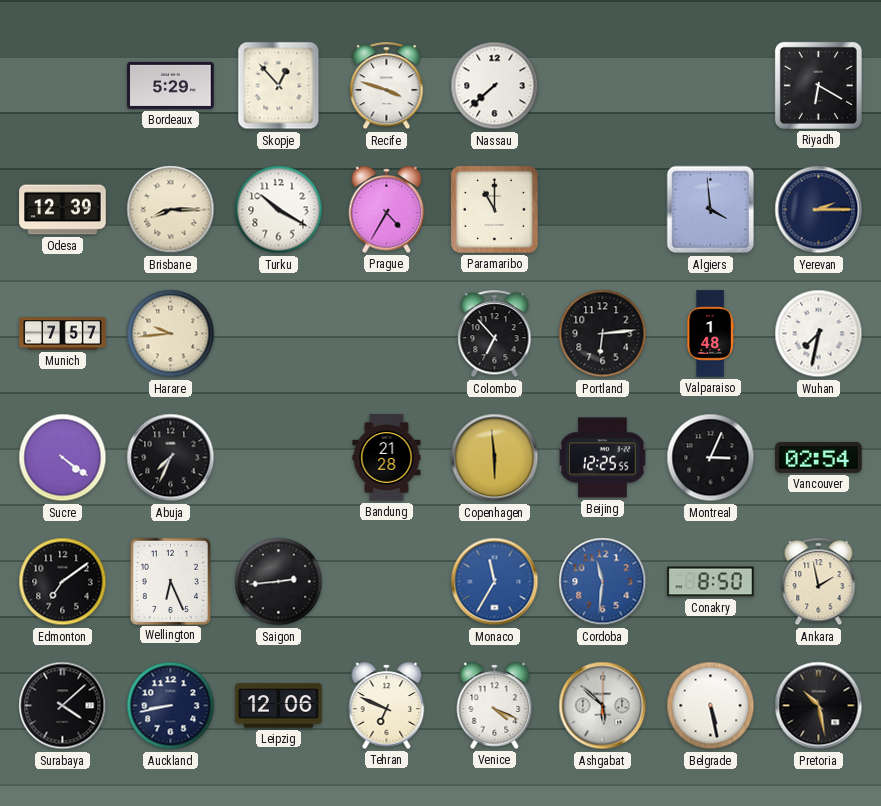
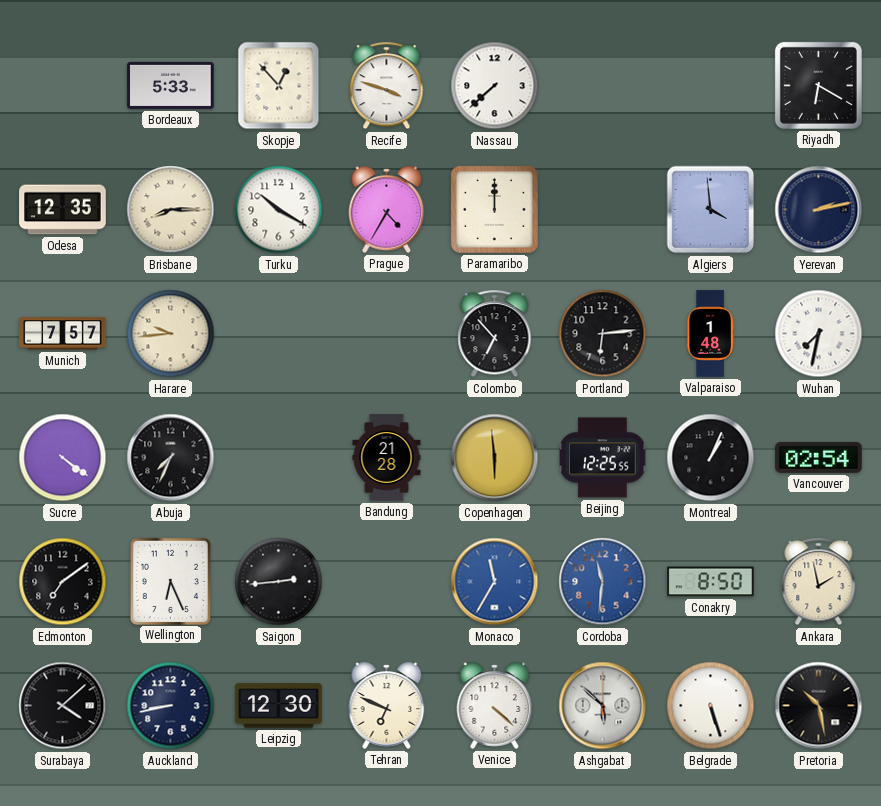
Bordeaux: 5:29 -> 5:33
Odesa: 12:39 -> 12:35
Paramaribo: 11:00 -> 12:00
Yerevan: 2:15 -> 2:13
Montreal: 3:04 -> 1:04
Leipzig: 12:06 -> 12:30
Venice: 4:19 -> 4:22
Belgrade: 5:28 -> 5:27
